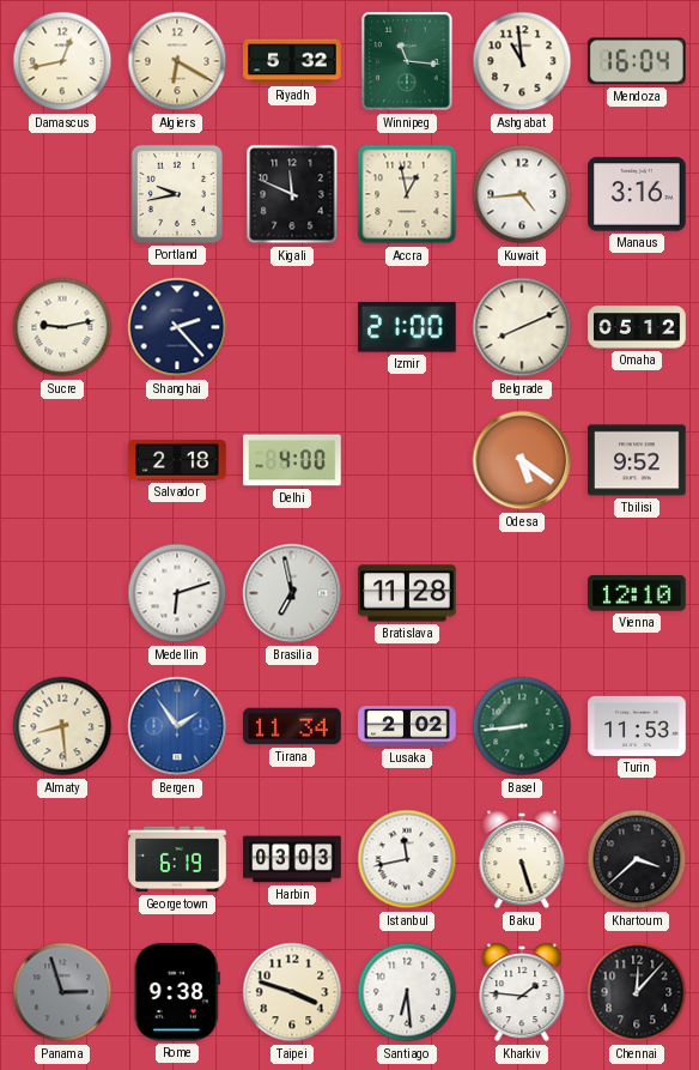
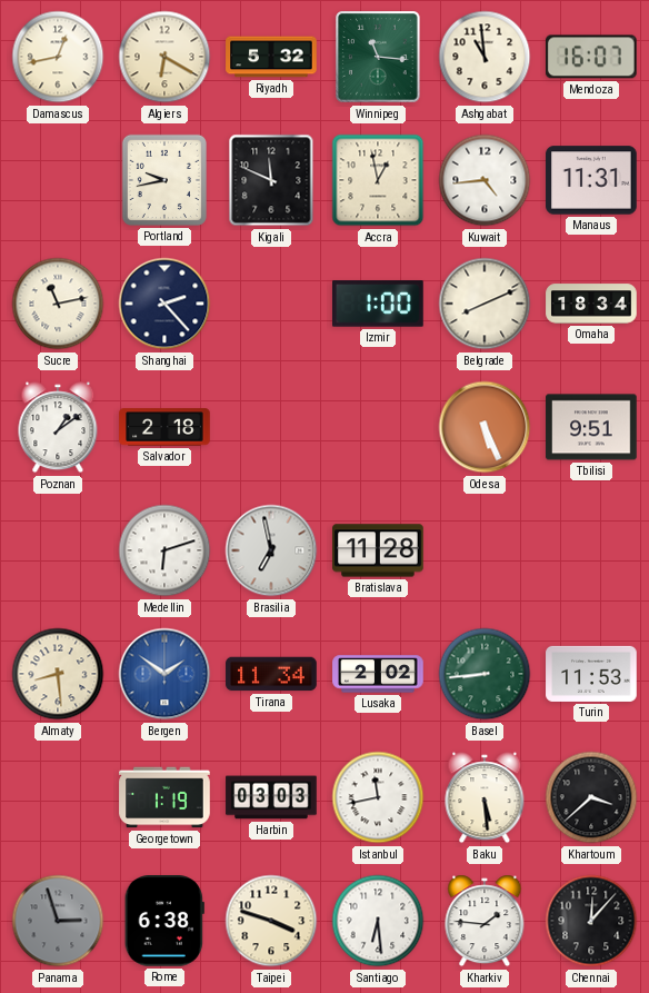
Mendoza: 16:04 -> 16:07
Manaus: 3:16 -> 11:31
Sucre: 9:13 -> 11:13
Izmir: 21:00 -> 1:00
Omaha: 05:12 -> 18:34
Poznan: none -> 1:09
Delhi: 4:00 -> none
Odesa: 5:21 -> 5:26
Tbilisi: 9:52 -> 9:51
Vienna: 12:10 -> none
Bergen: 1:54 -> 1:51
Georgetown: 6:19 -> 1:19
Baku: 5:27 -> 5:29
Rome: 9:38 -> 6:38
